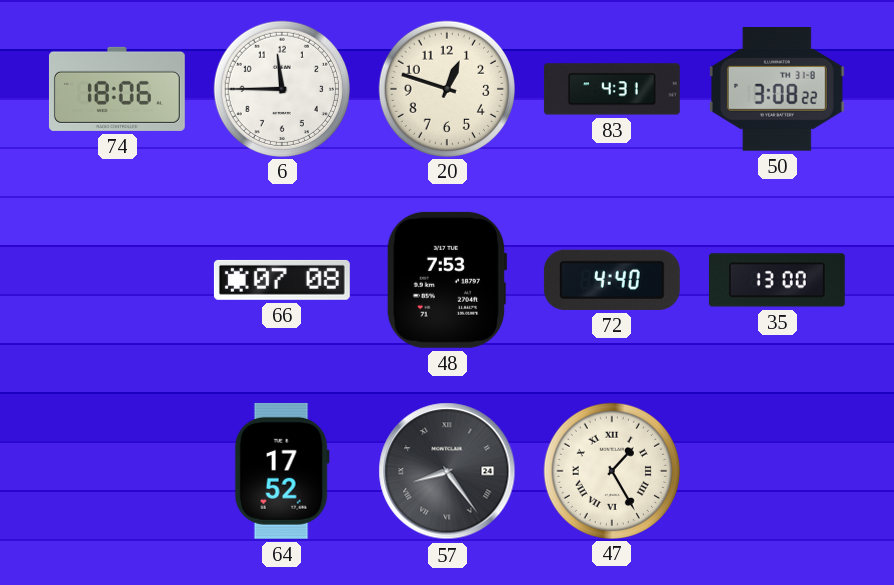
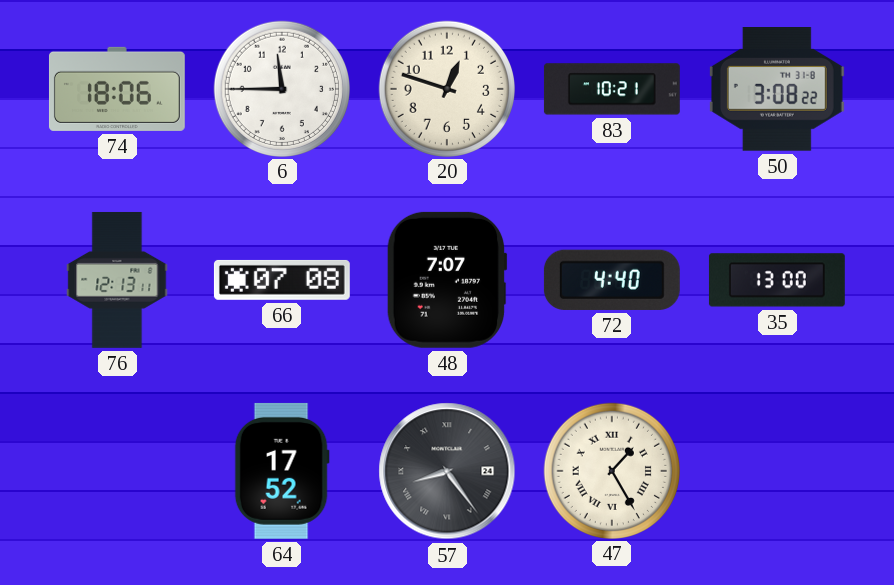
83: 4:31 -> 10:21
76: none -> 12:13
48: 7:53 -> 7:07
